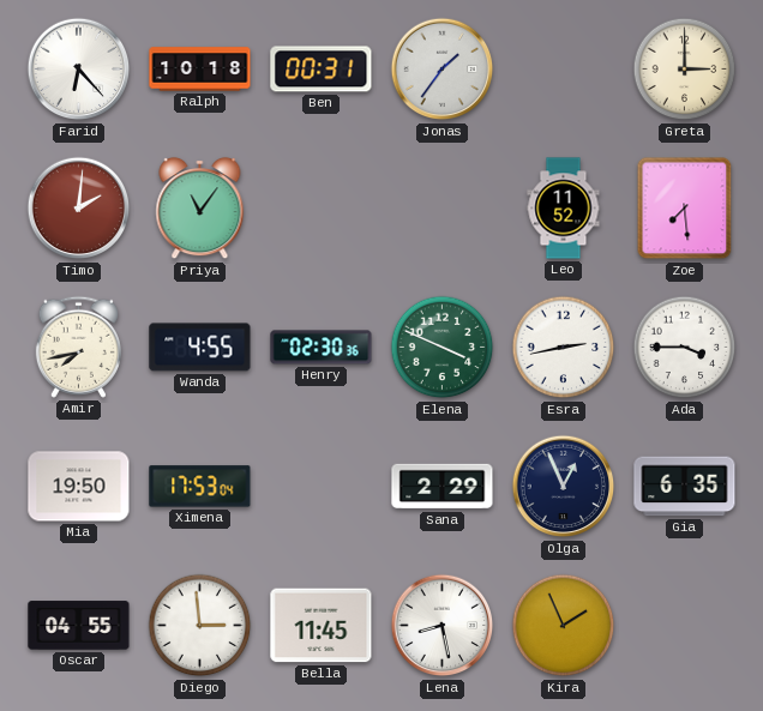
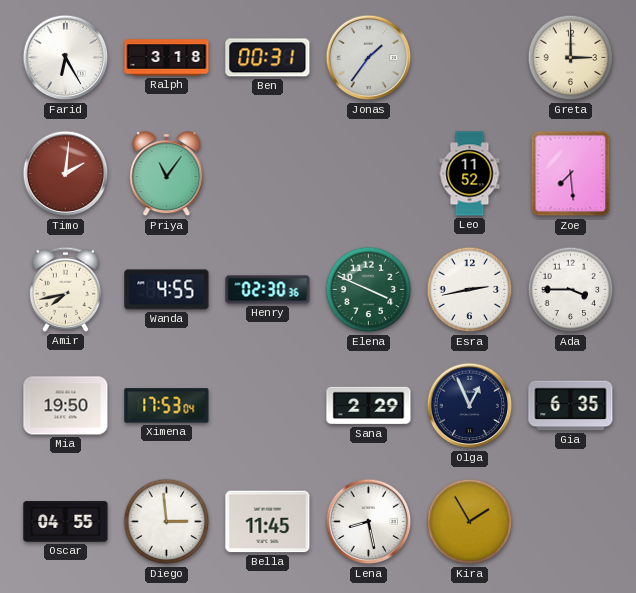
Farid: 6:23 -> 6:25
Ralph: 10:18 -> 3:18
Kira: 1:56 -> 1:55
